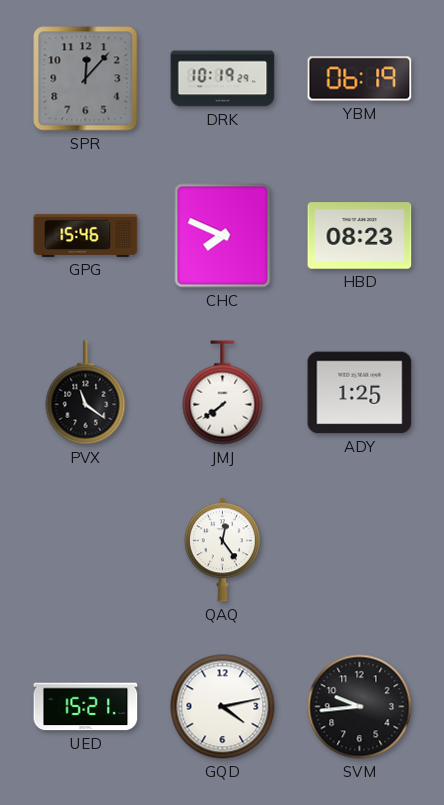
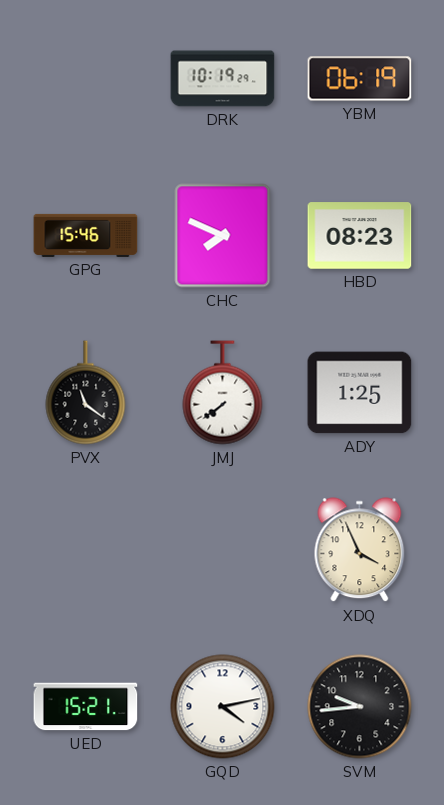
SPR: 12:07 -> none
QAQ: 12:24 -> none
XDQ: none -> 3:56
